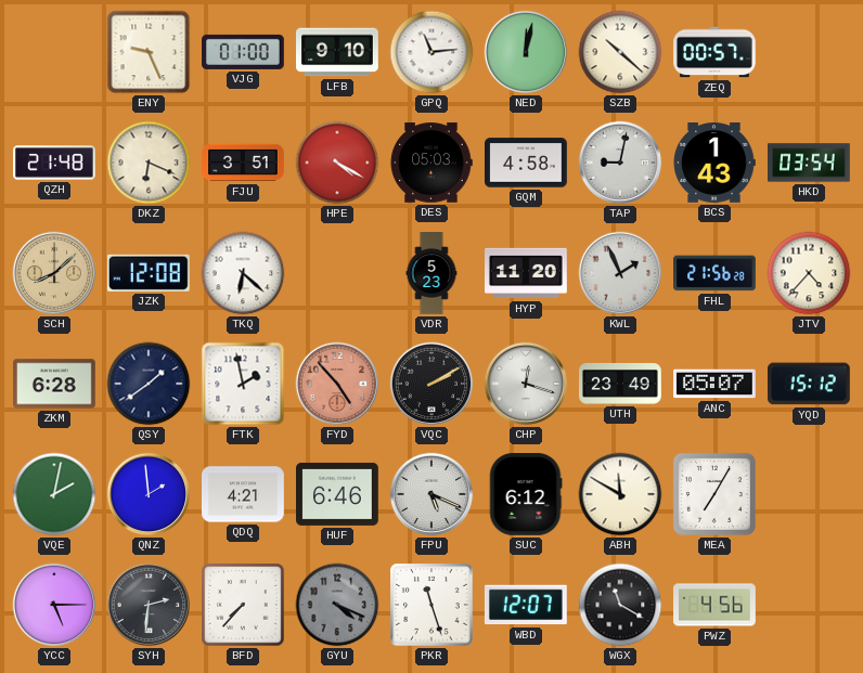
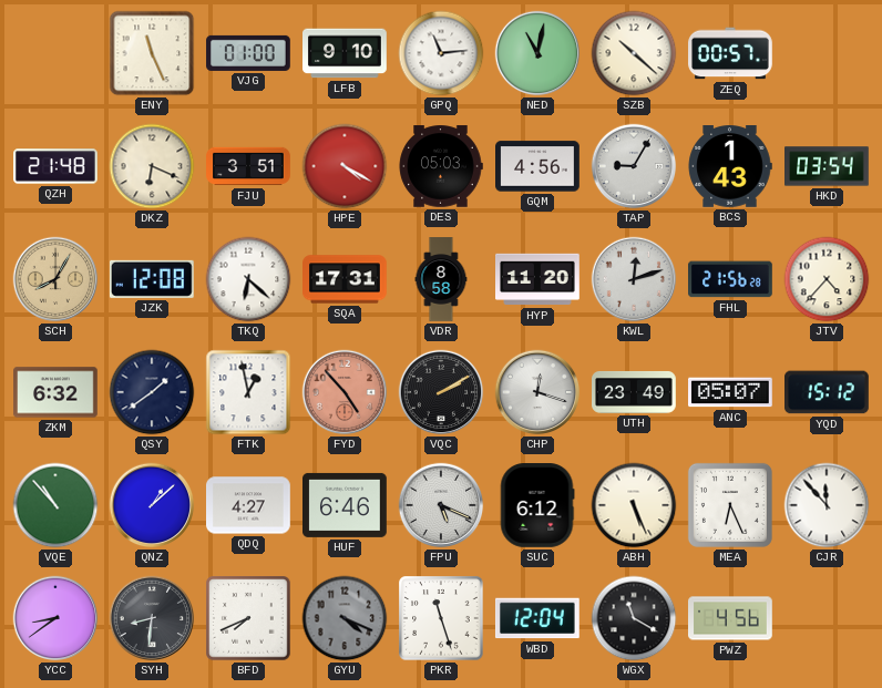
ENY: 9:26 -> 11:26
NED: 12:02 -> 11:02
GQM: 4:58 -> 4:56
TAP: 9:02 -> 9:05
SCH: 8:08 -> 8:05
SQA: none -> 17:31
VDR: 5:23 -> 8:58
KWL: 1:56 -> 12:12
ZKM: 6:28 -> 6:32
FTK: 1:58 -> 12:58
VQE: 2:02 -> 10:53
QNZ: 1:59 -> 1:08
QDQ: 4:21 -> 4:27
ABH: 11:50 -> 5:26
MEA: 7:05 -> 6:26
CJR: none -> 11:53
YCC: 5:15 -> 8:39
SYH: 2:31 -> 8:31
BFD: 7:37 -> 7:41
WBD: 12:07 -> 12:04
